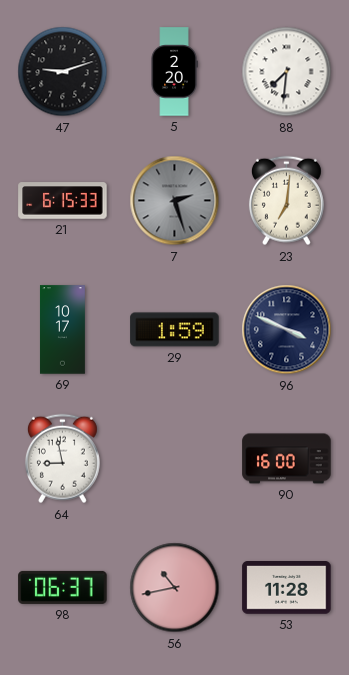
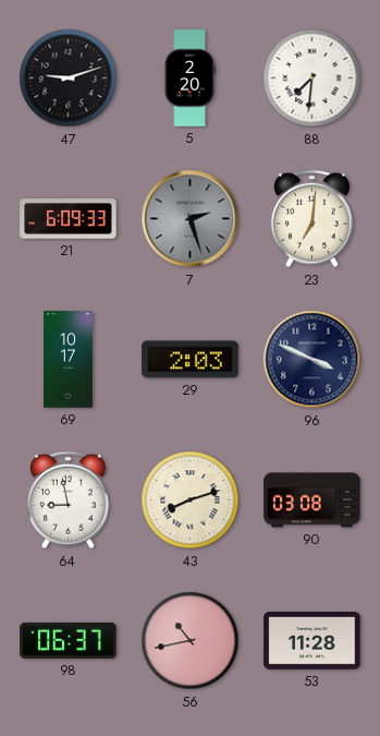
21: 6:15 -> 6:09
29: 1:59 -> 2:03
43: none -> 8:12
90: 16:00 -> 03:08
